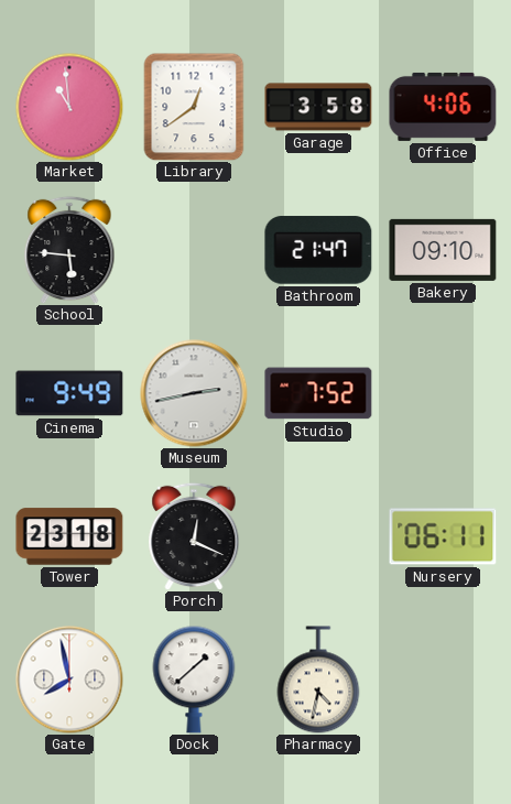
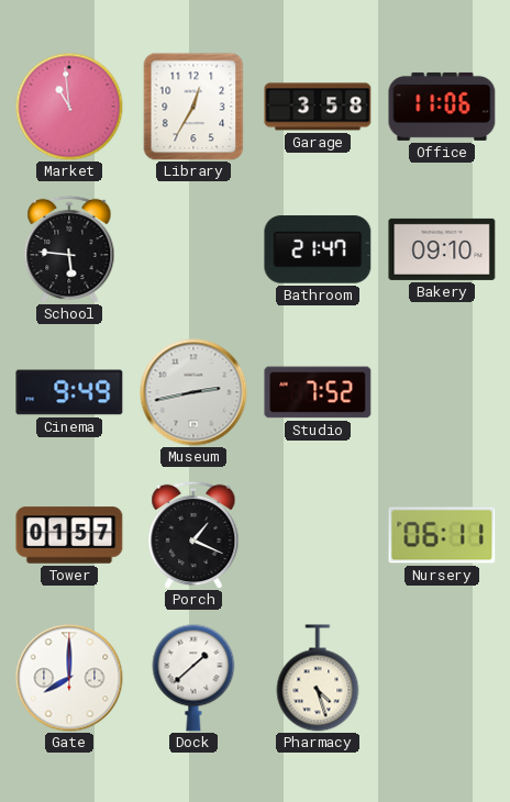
Library: 12:39 -> 12:35
Office: 4:06 -> 11:06
Tower: 23:18 -> 01:57
Porch: 12:19 -> 1:19
Gate: 7:58 -> 8:00
Pharmacy: 4:32 -> 4:27
